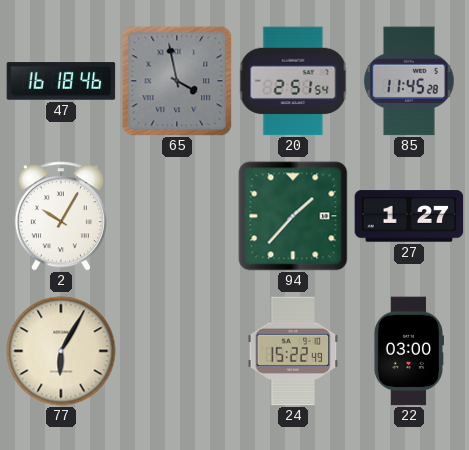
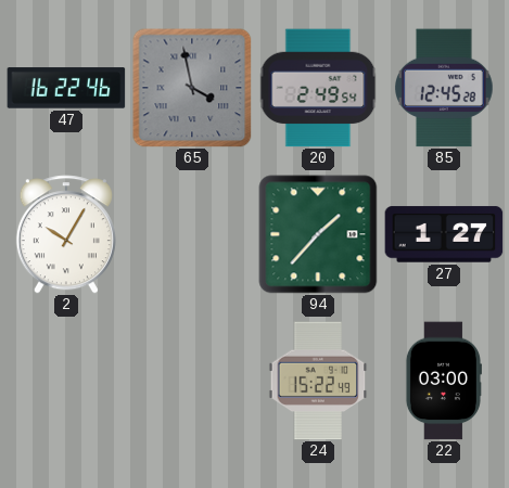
47: 16:18 -> 16:22
20: 2:51 -> 2:49
85: 11:45 -> 12:45
77: 6:05 -> none
